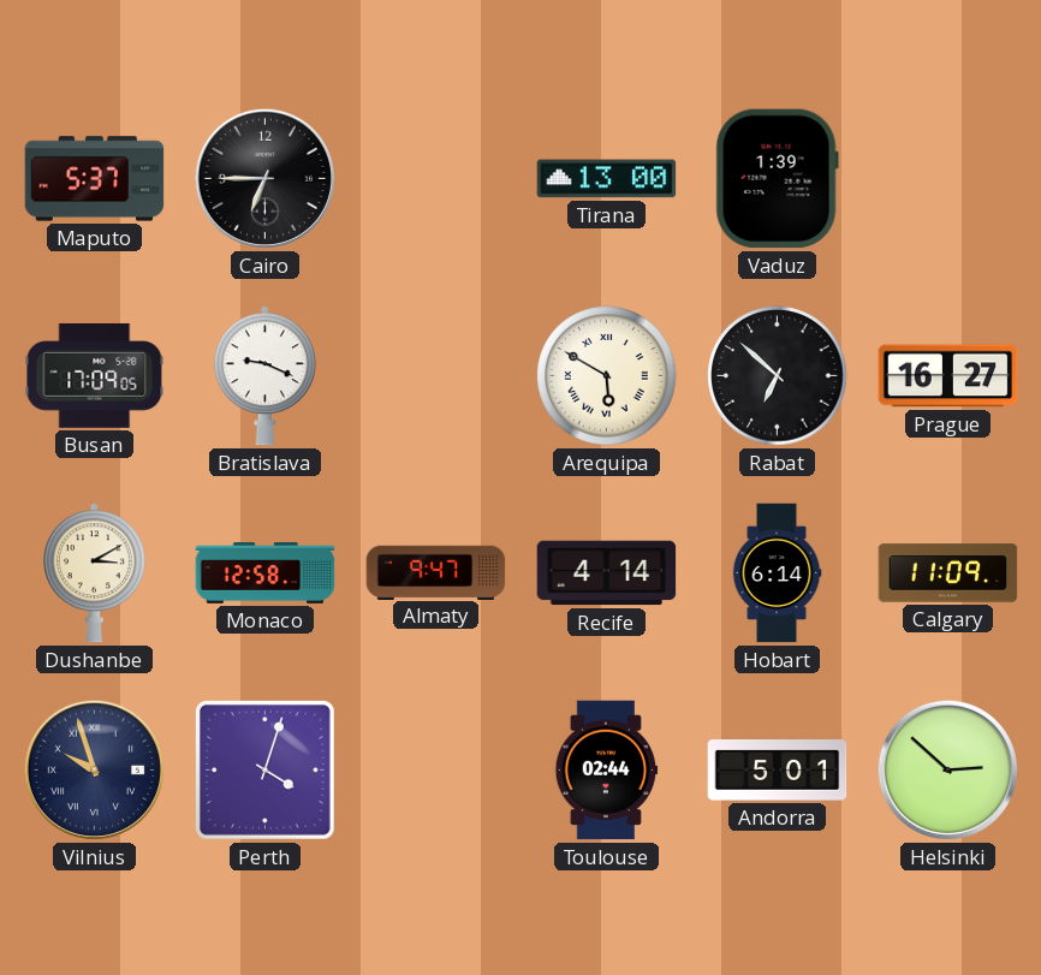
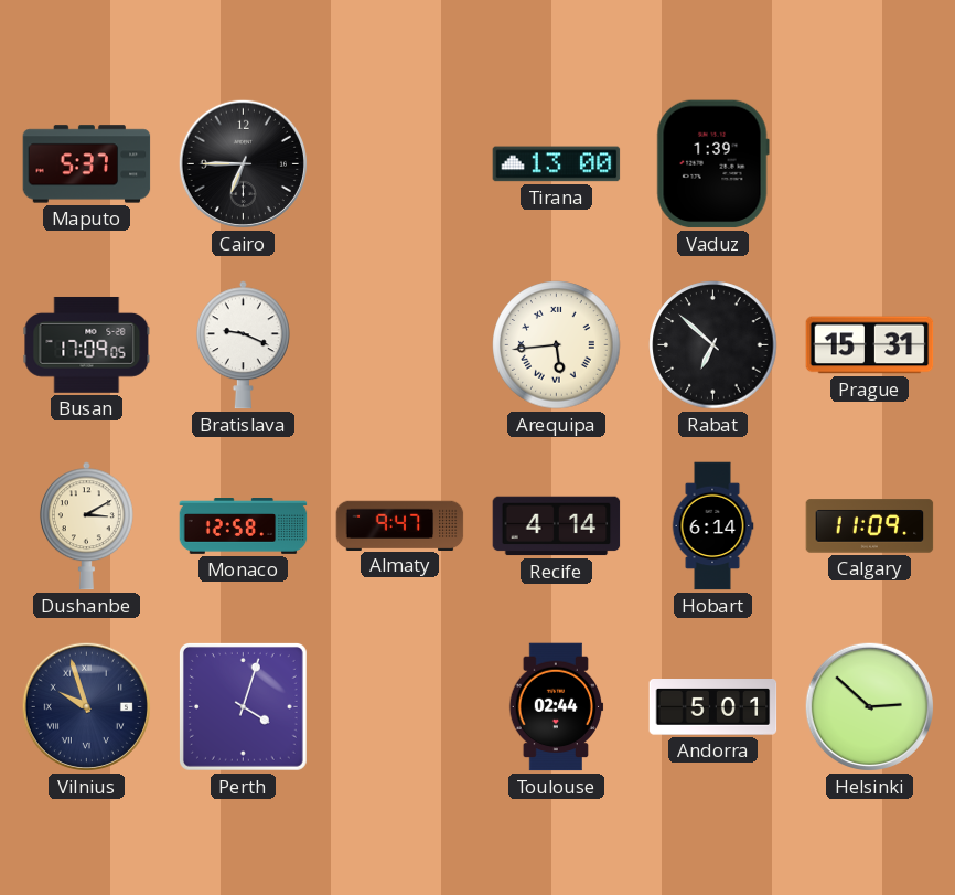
Arequipa: 5:50 -> 5:44
Prague: 16:27 -> 15:31
